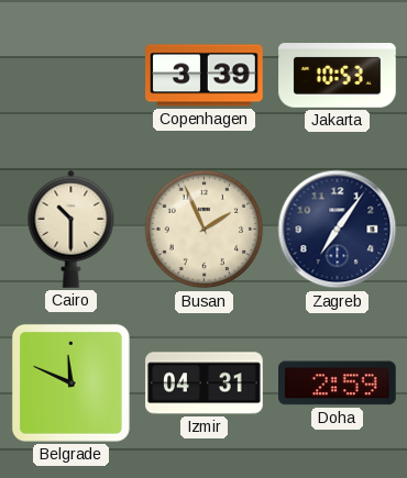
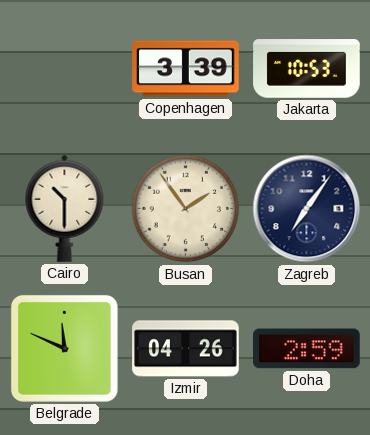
Busan: 1:56 -> 1:54
Izmir: 04:31 -> 04:26
